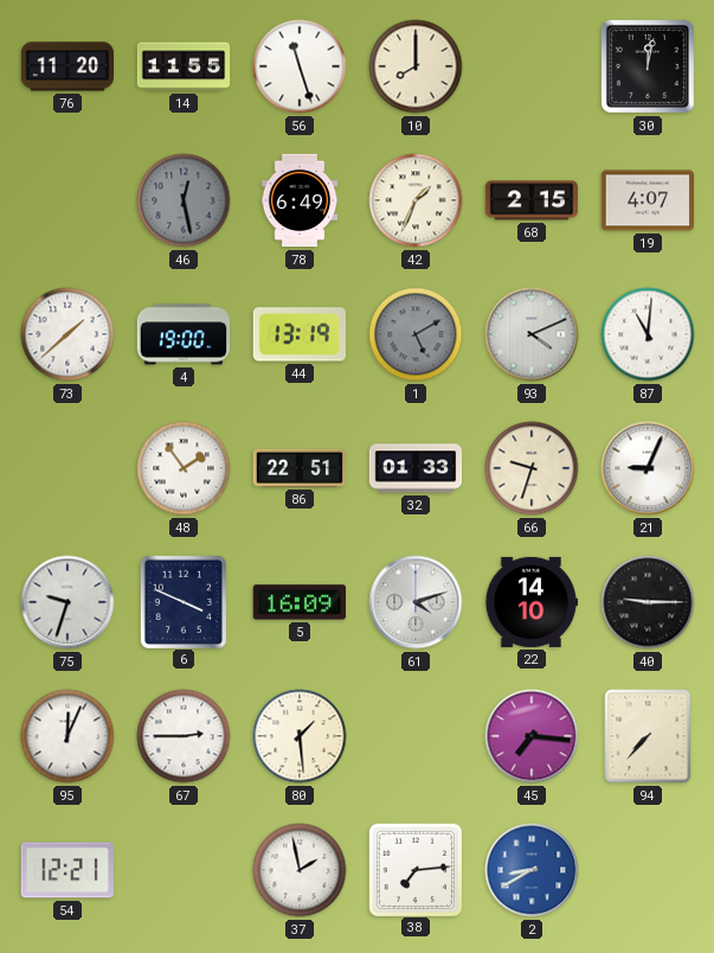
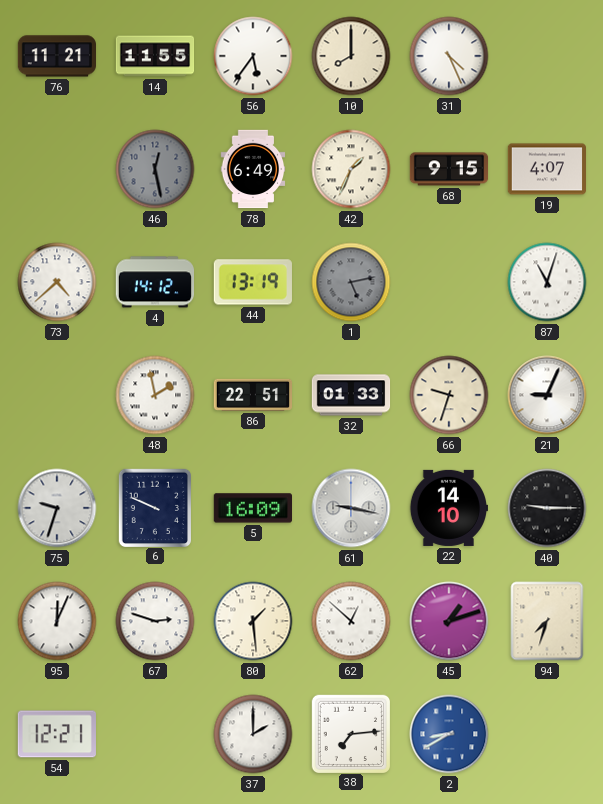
76: 11:20 -> 11:21
56: 11:27 -> 5:36
31: none -> 4:26
30: 12:02 -> none
68: 2:15 -> 9:15
73: 1:38 -> 4:38
4: 19:00 -> 14:12
1: 5:10 -> 5:13
93: 4:11 -> none
87: 11:01 -> 11:03
48: 1:54 -> 1:58
6: 3:49 -> 9:49
61: 4:12 -> 9:17
67: 2:45 -> 2:48
62: none -> 12:52
45: 7:16 -> 1:12
94: 7:37 -> 7:33
37: 1:58 -> 2:00
